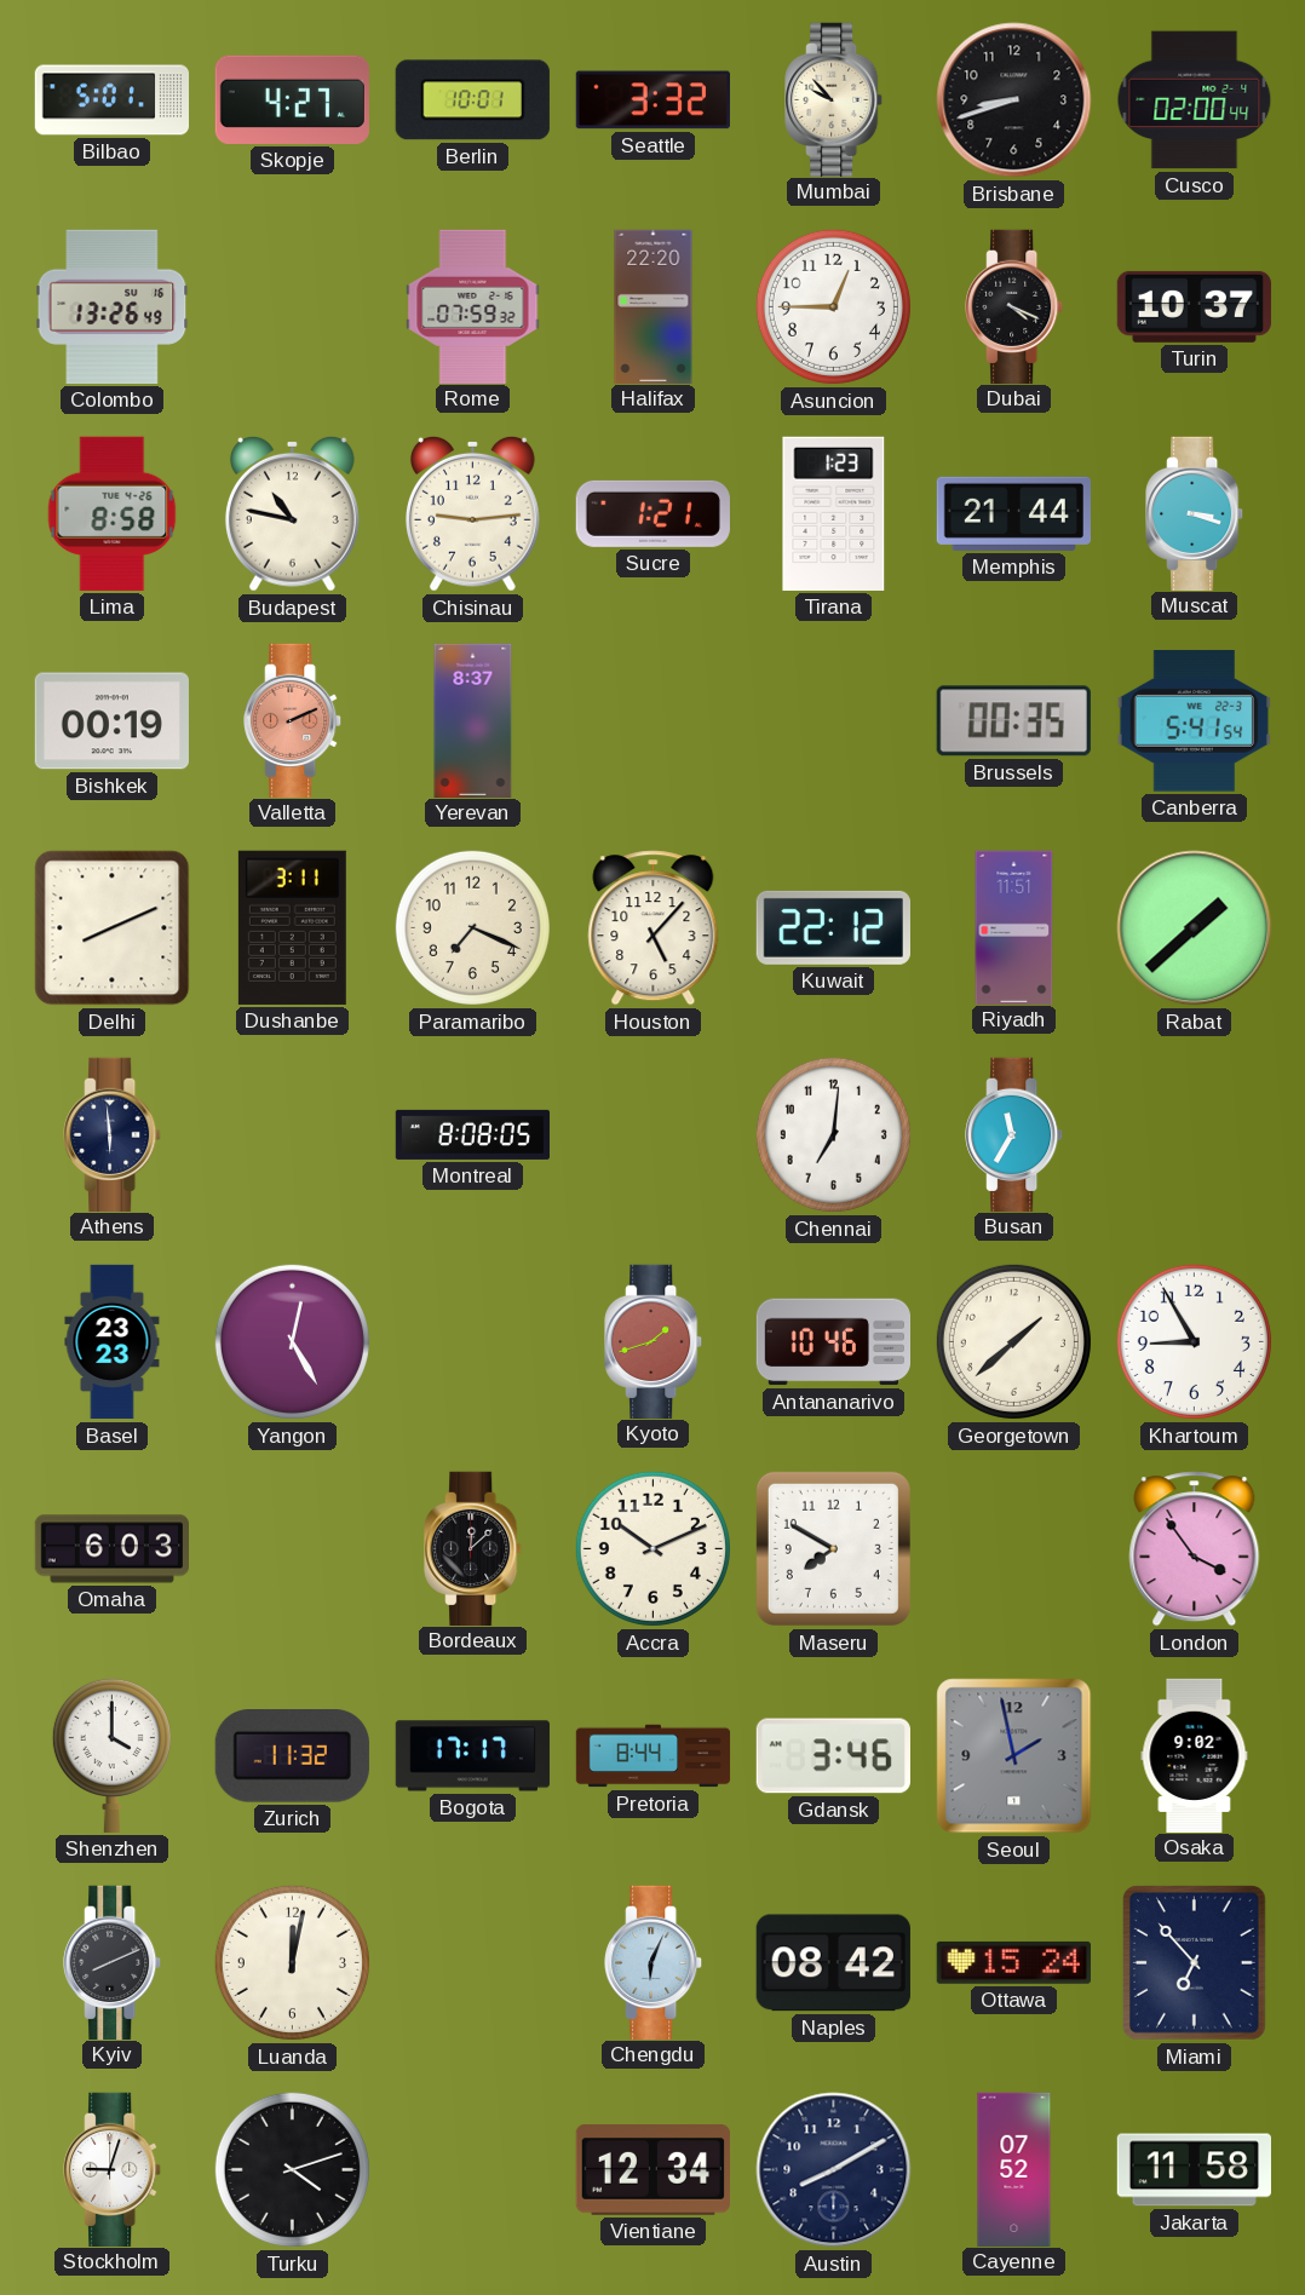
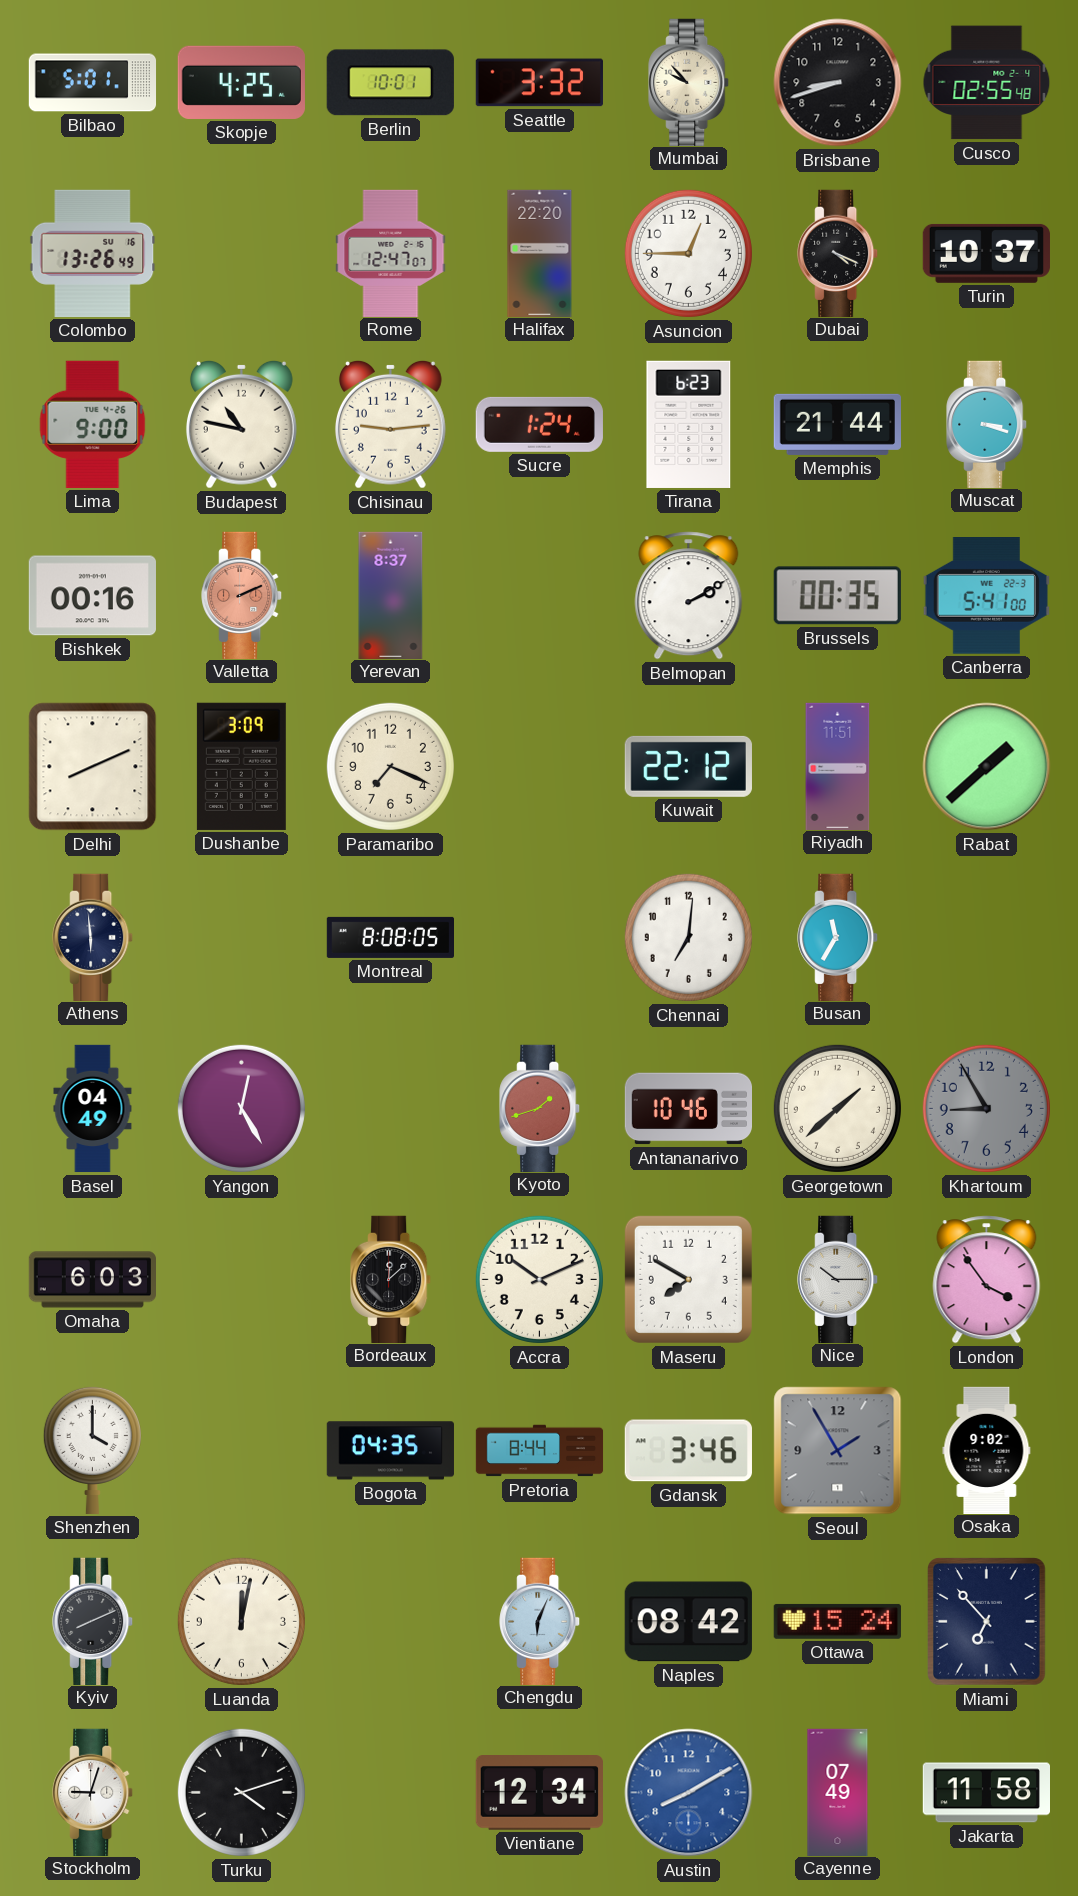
Skopje: 4:27 -> 4:25
Cusco: 02:00 -> 02:55
Rome: 07:59 -> 12:47
Lima: 8:58 -> 9:00
Sucre: 1:21 -> 1:24
Tirana: 1:23 -> 6:23
Bishkek: 00:19 -> 00:16
Belmopan: none -> 2:10
Canberra: 5:41:54 -> 5:41:00
Dushanbe: 3:11 -> 3:09
Houston: 5:07 -> none
Basel: 23:23 -> 04:49
Khartoum dial: white -> grey
Nice: none -> 10:15
Zurich: 11:32 -> none
Bogota: 17:17 -> 04:35
Seoul: 1:58 -> 1:55
Austin dial: navy -> blue
Cayenne: 07:52 -> 07:49
